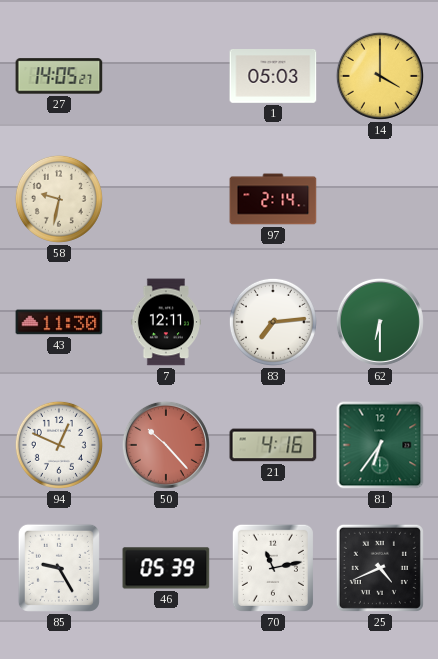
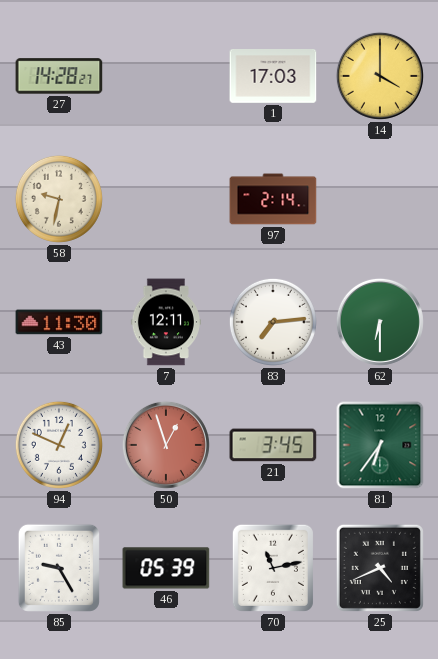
27: 14:05 -> 14:28
1: 05:03 -> 17:03
50: 10:23 -> 12:57
21: 4:16 -> 3:45
